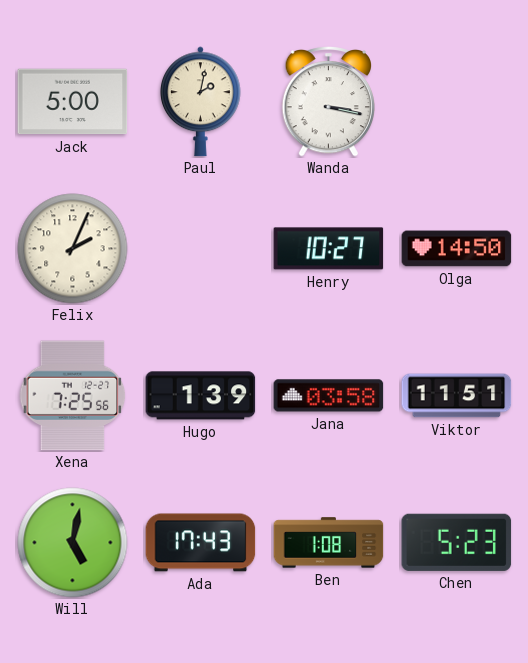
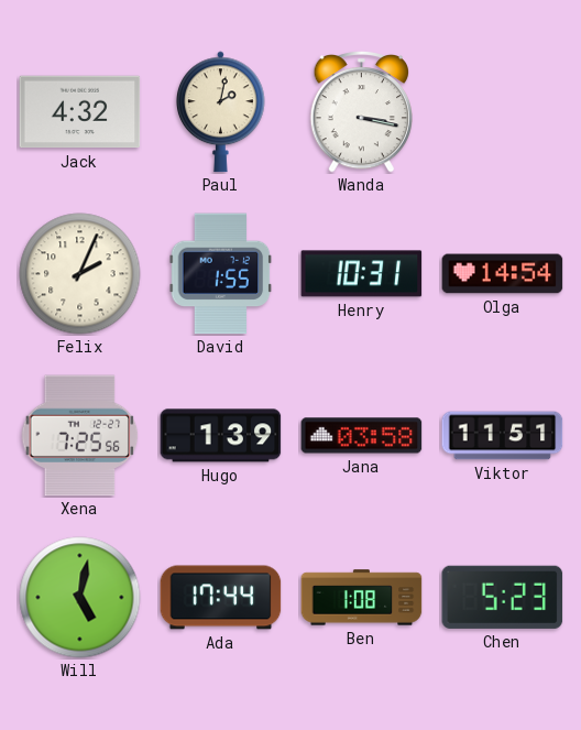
Jack: 5:00 -> 4:32
David: none -> 1:55
Henry: 10:27 -> 10:31
Olga: 14:50 -> 14:54
Ada: 17:43 -> 17:44
